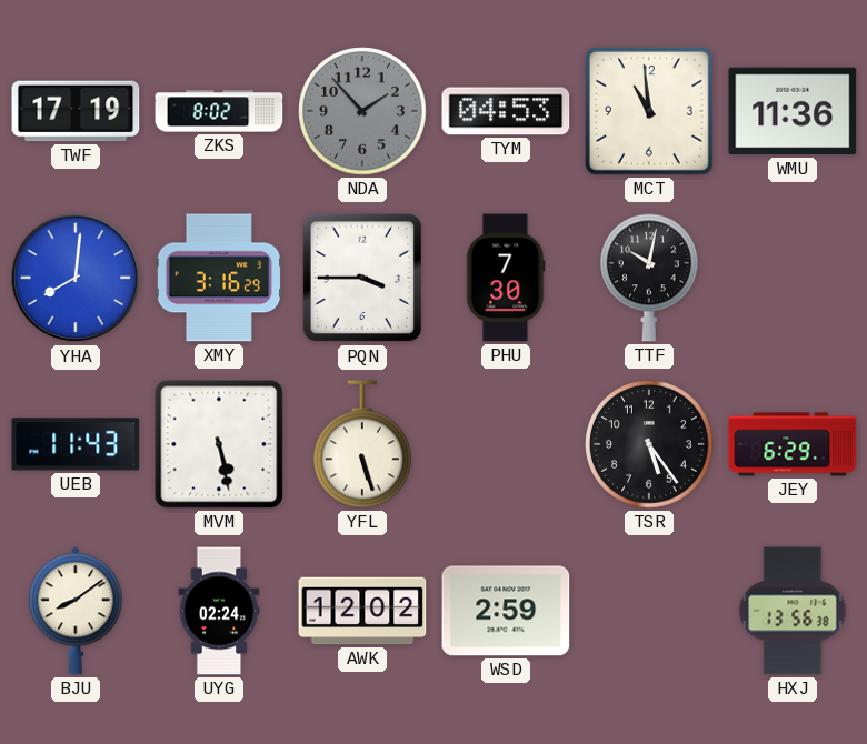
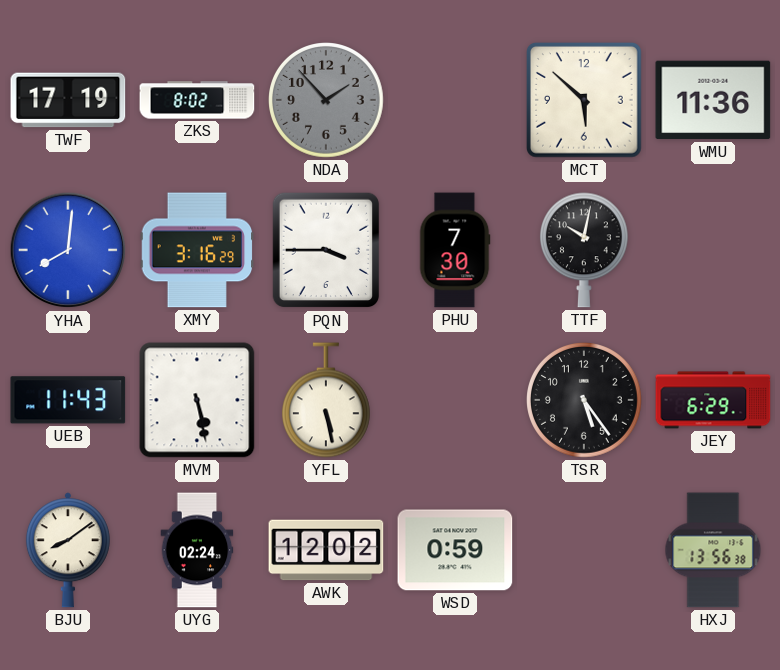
TYM: 04:53 -> none
MCT: 10:59 -> 5:52
YFL: 5:27 -> 5:28
WSD: 2:59 -> 0:59
